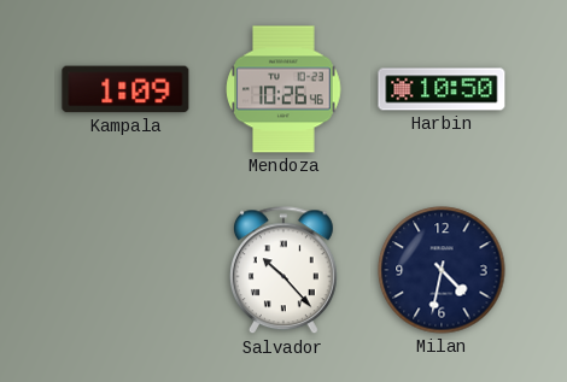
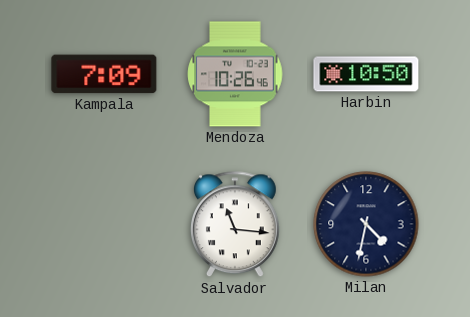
Kampala: 1:09 -> 7:09
Salvador: 10:23 -> 11:16
